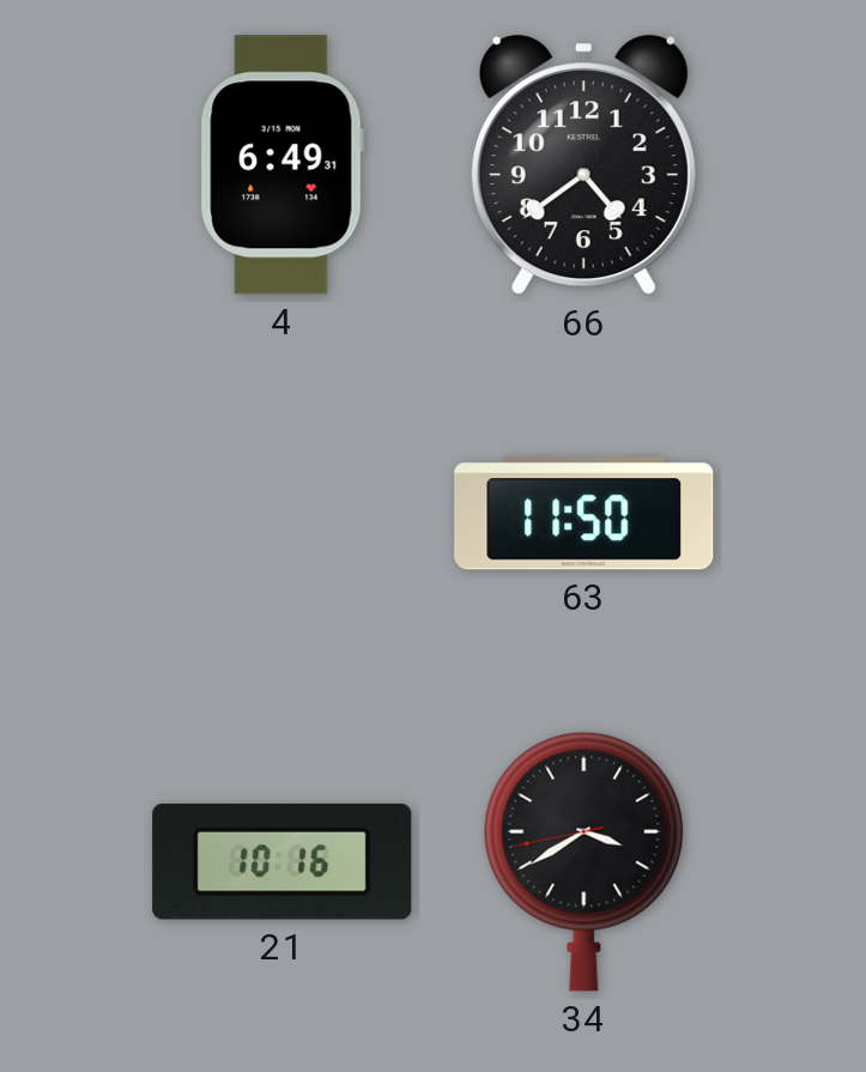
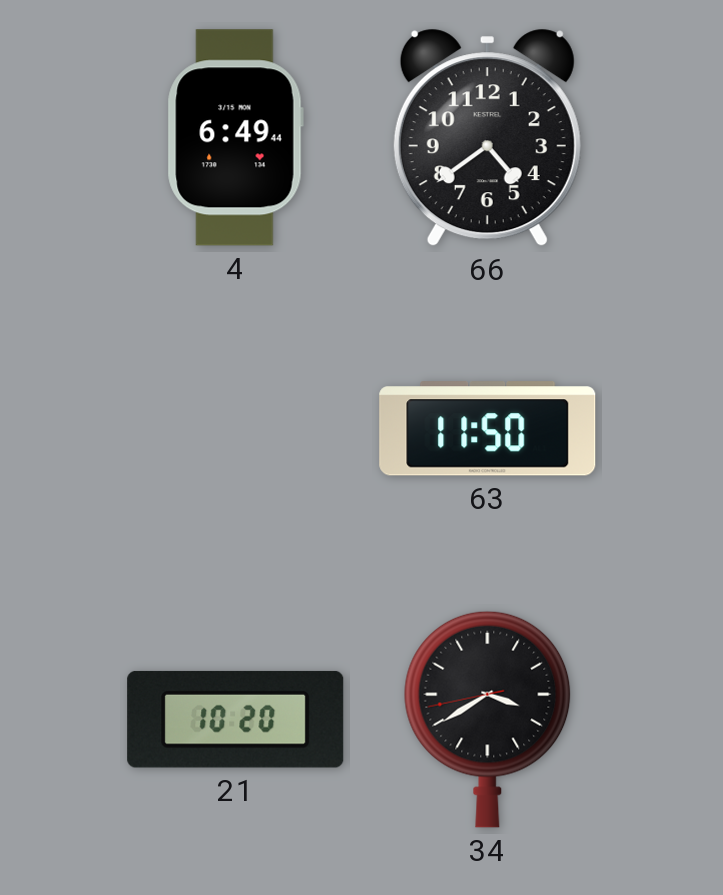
4: 6:49:31 -> 6:49:44
21: 10:16 -> 10:20
